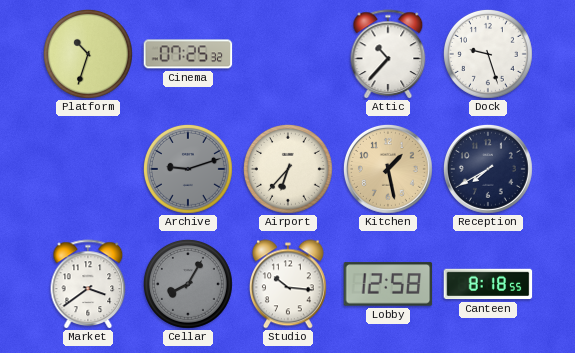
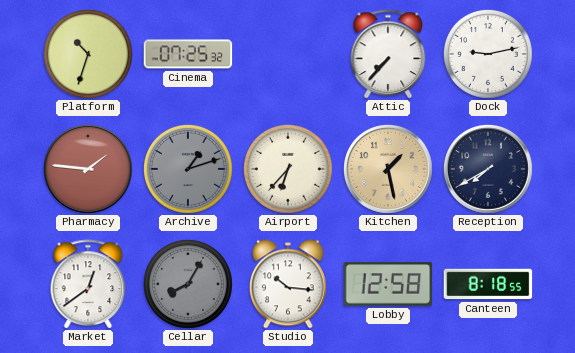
Attic: 10:37 -> 7:37
Dock: 9:27 -> 9:13
Pharmacy: none -> 1:46
Archive: 9:12 -> 1:12
Market: 3:39 -> 12:39
